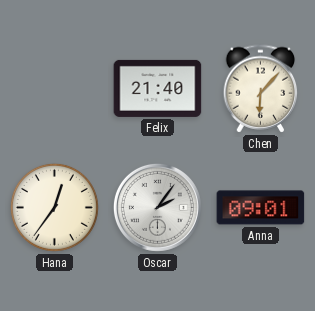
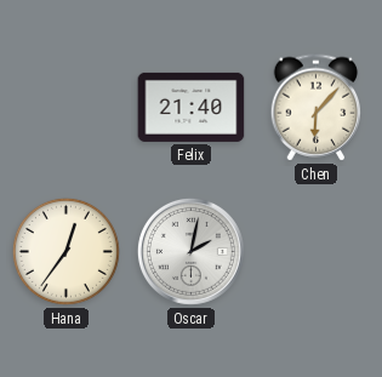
Oscar: 2:06 -> 2:02
Anna: 09:01 -> none
